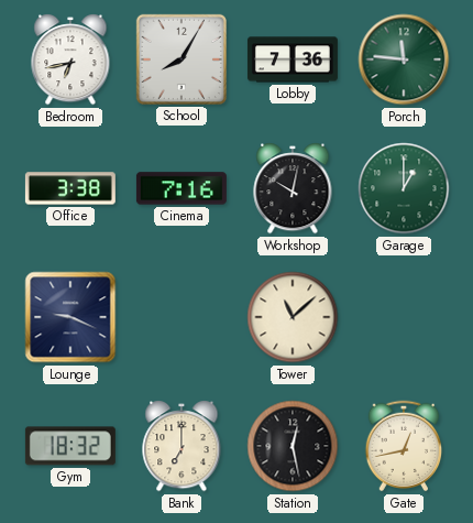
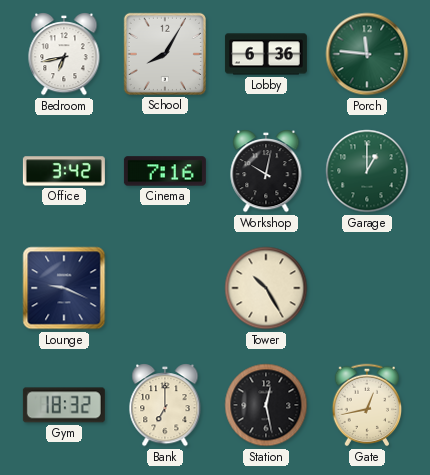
Lobby: 7:36 -> 6:36
Office: 3:38 -> 3:42
Tower: 11:08 -> 10:25
